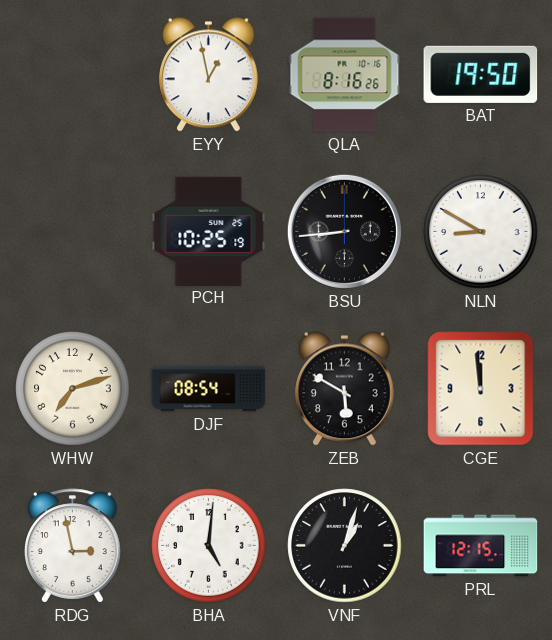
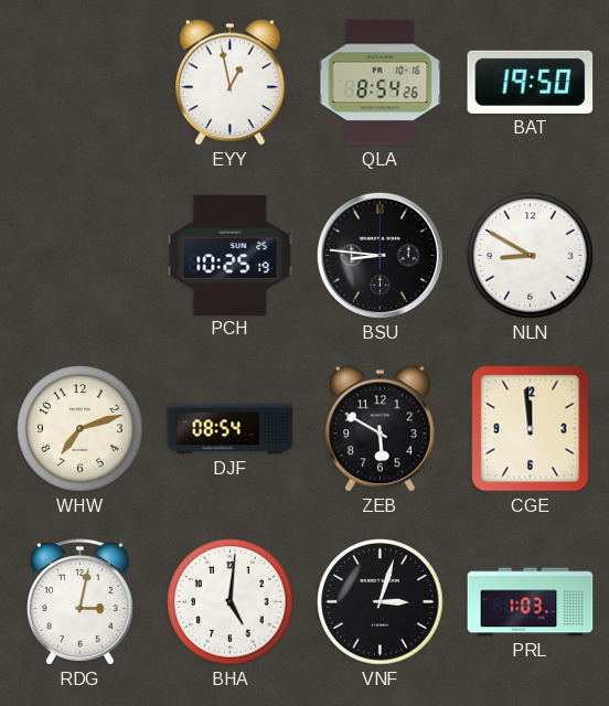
QLA: 8:16 -> 8:54
BSU: 8:44 -> 8:46
RDG: 2:58 -> 3:02
VNF: 1:03 -> 3:03
PRL: 12:15 -> 1:03
